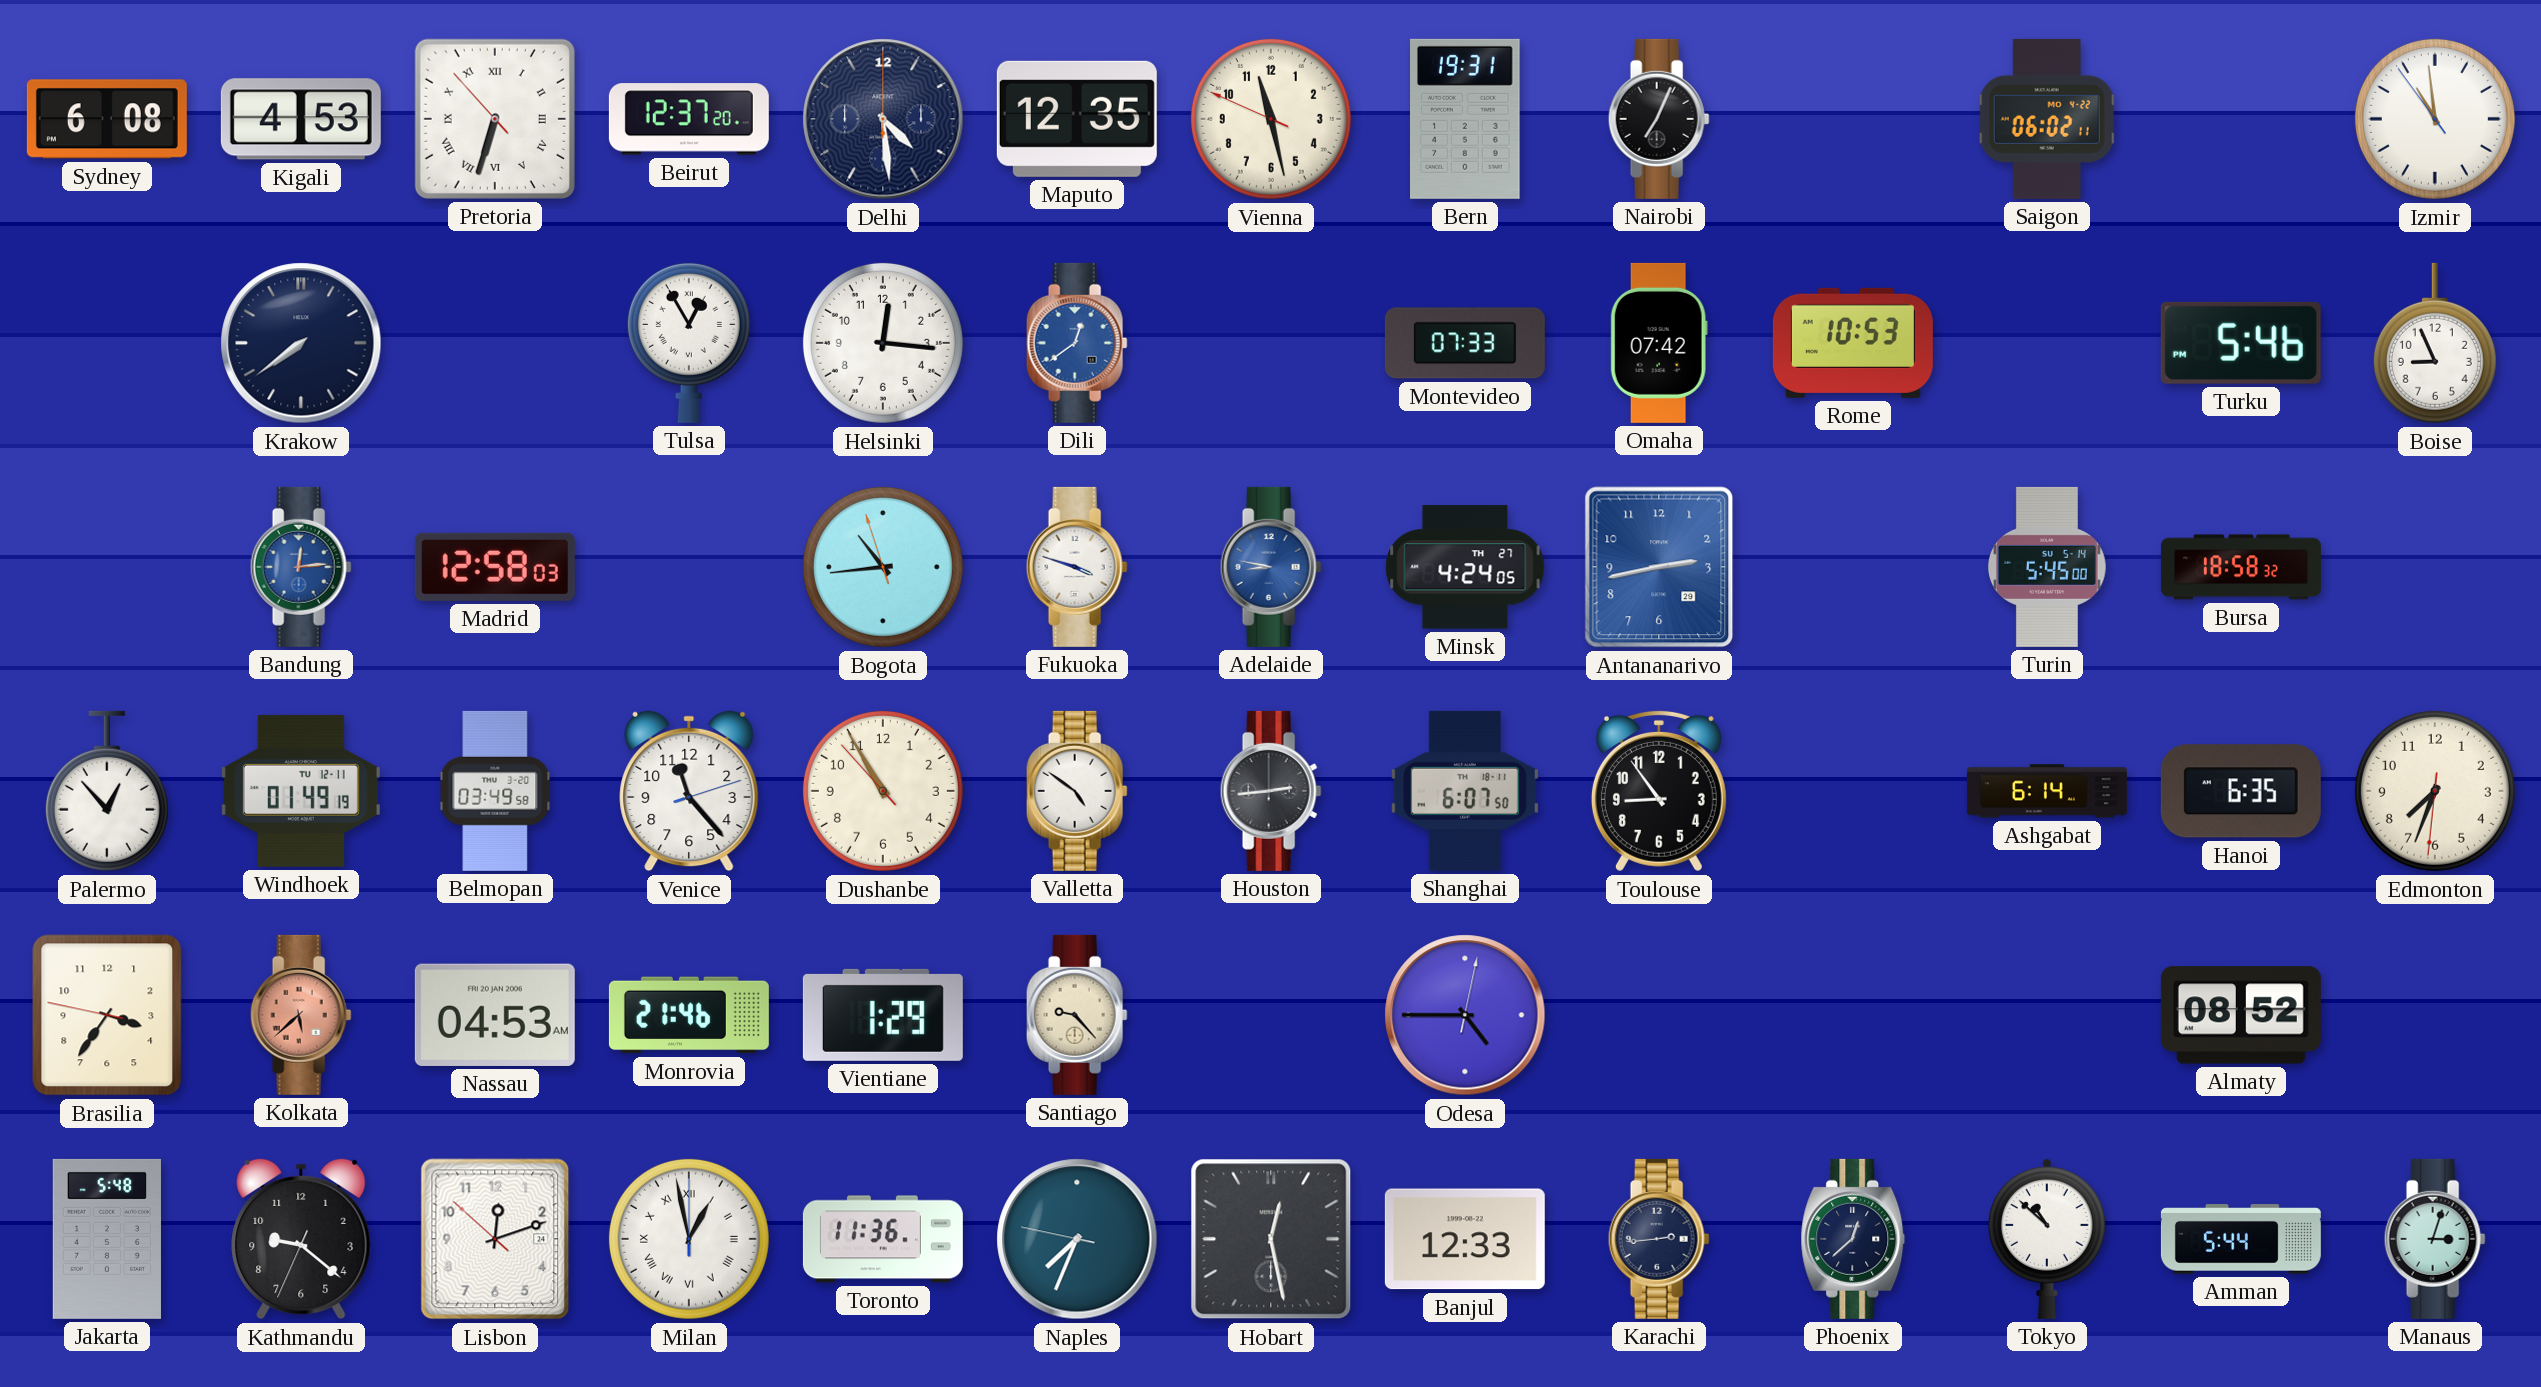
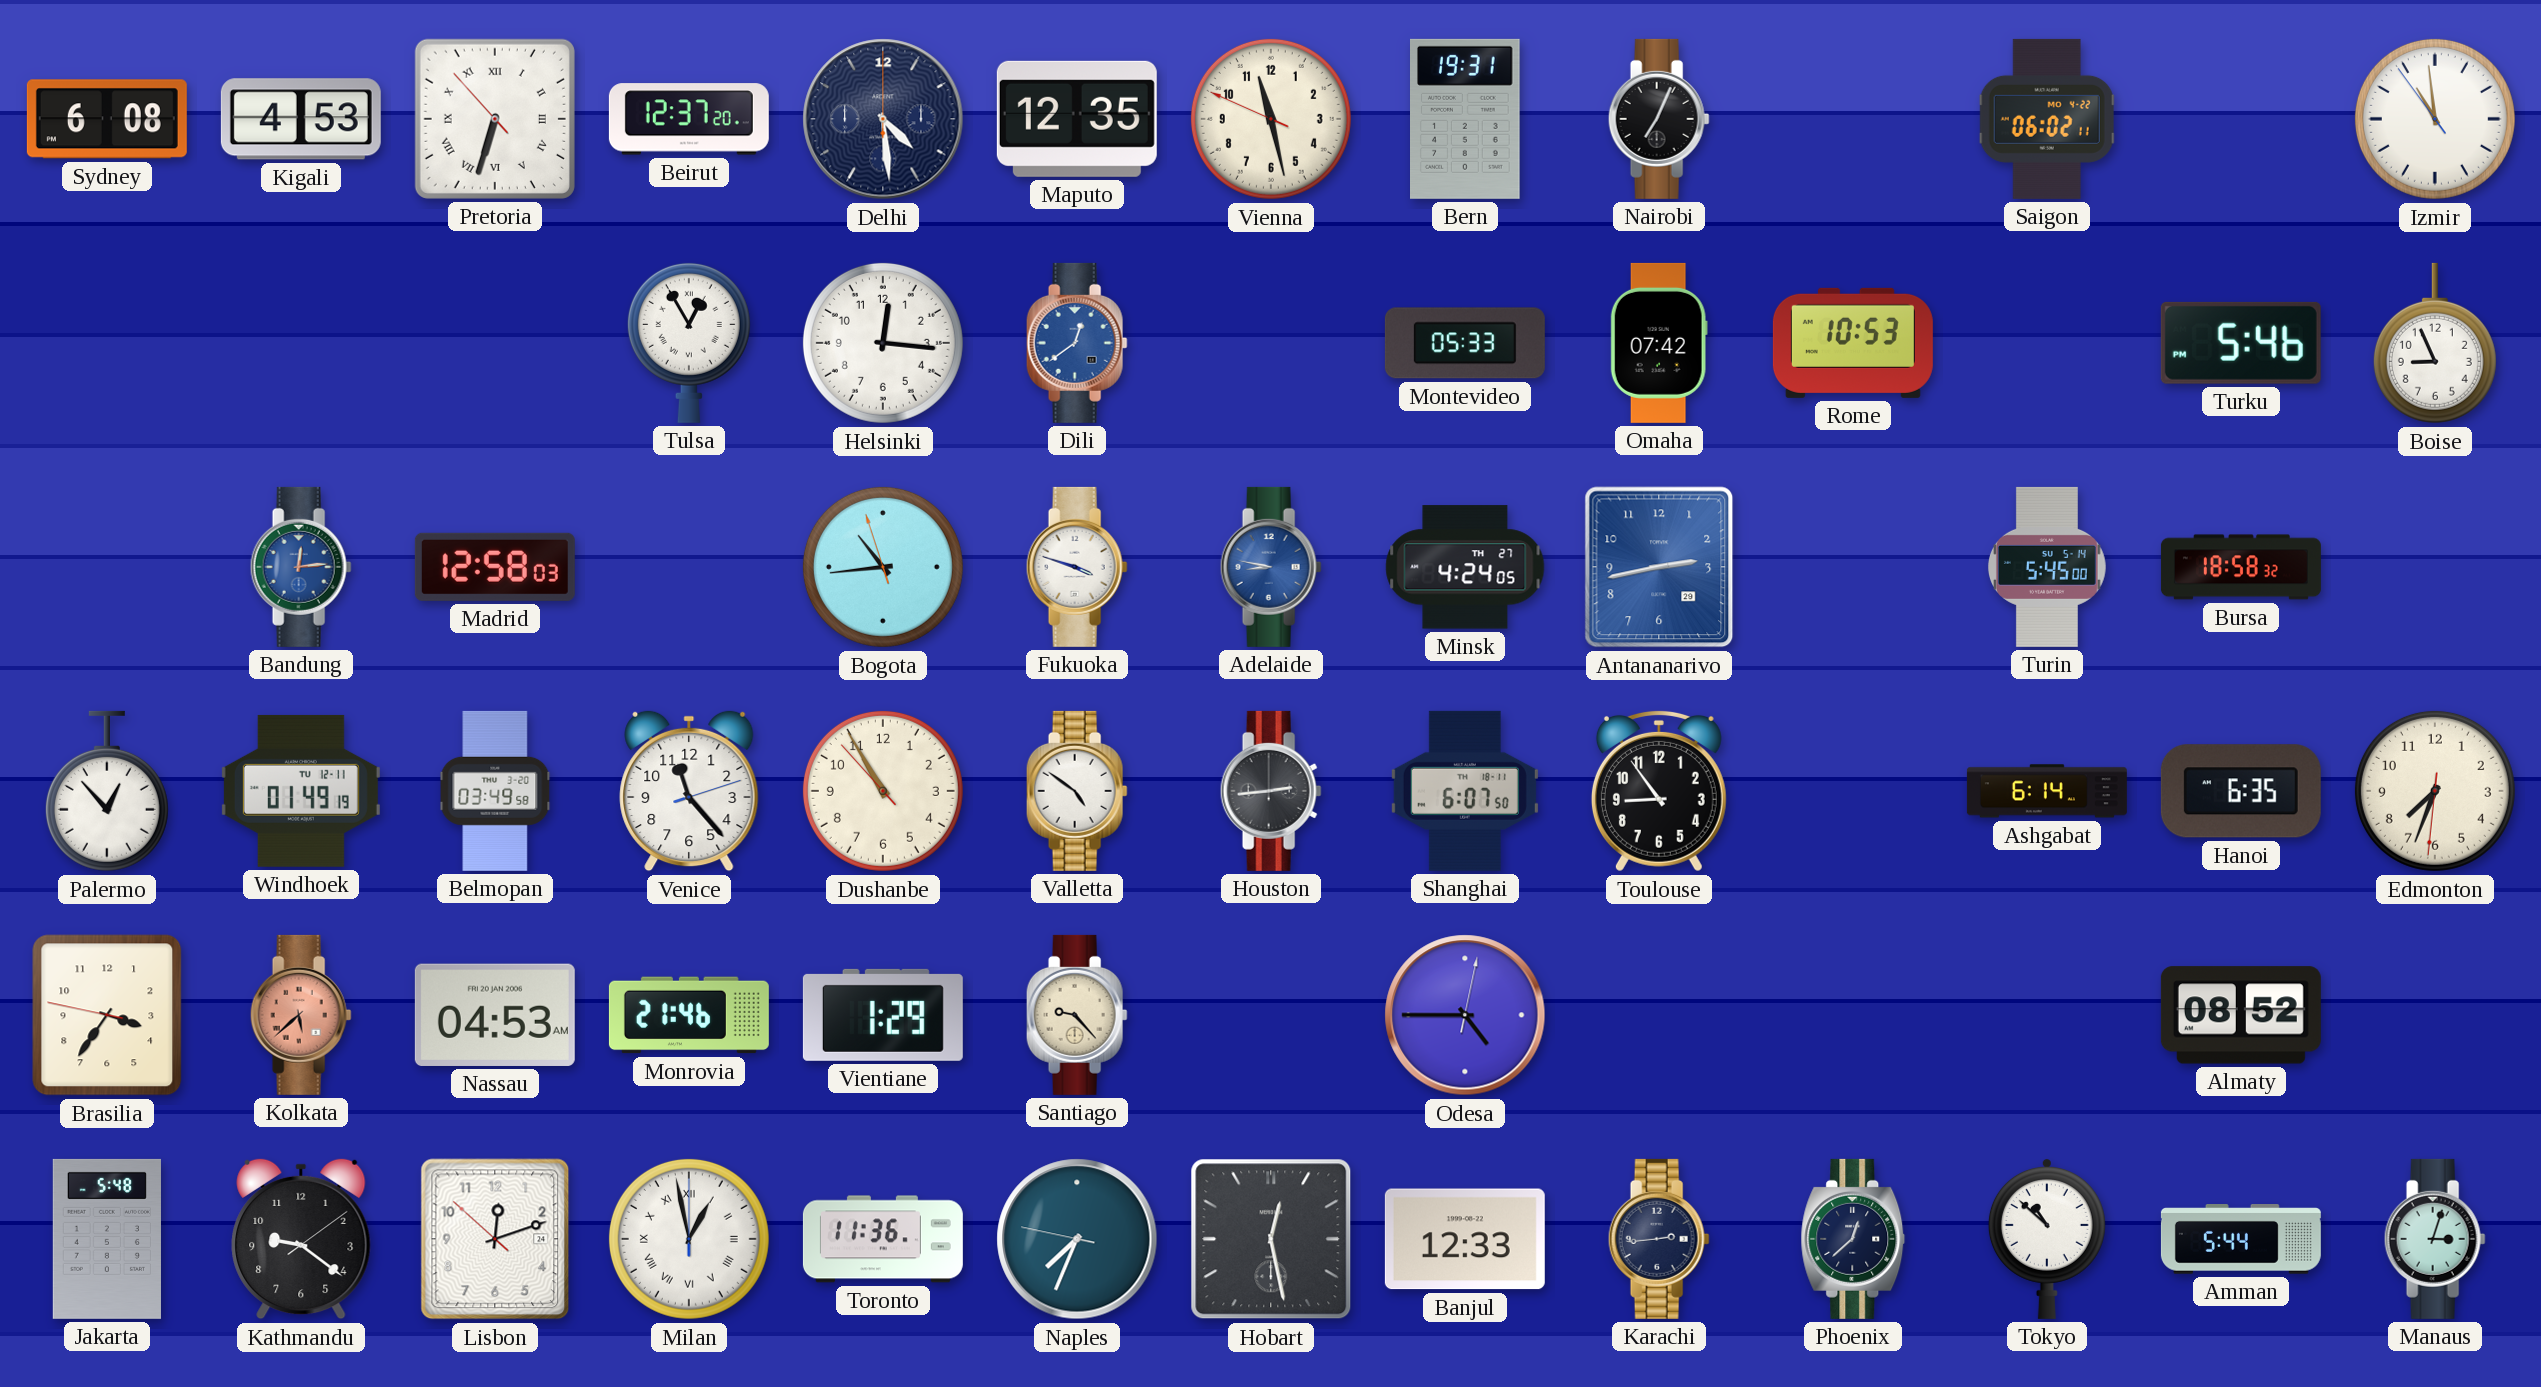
Krakow: 7:39 -> none
Montevideo: 07:33 -> 05:33
Kathmandu: 9:21:34 -> 9:21:09
